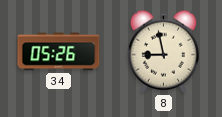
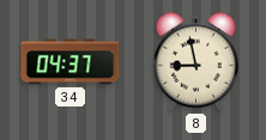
34: 05:26 -> 04:37
